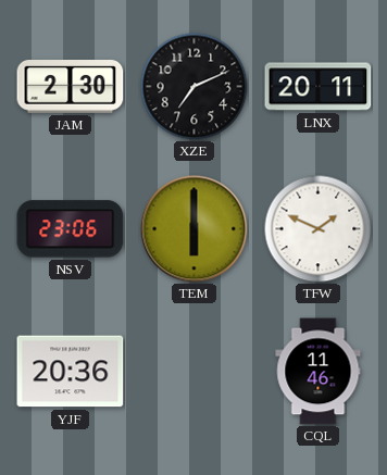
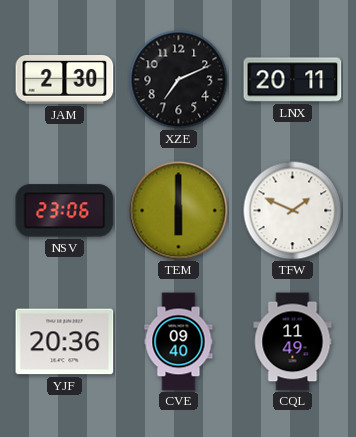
CVE: none -> 09:40
CQL: 11:46 -> 11:49
